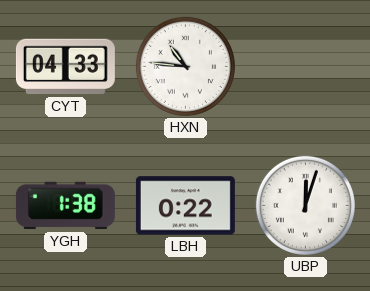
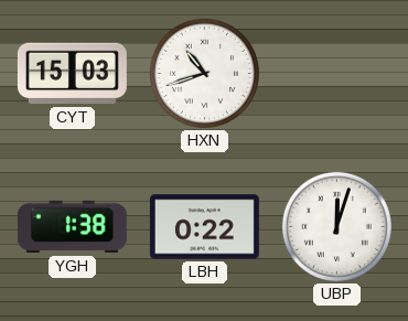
CYT: 04:33 -> 15:03
HXN: 10:46 -> 10:42
